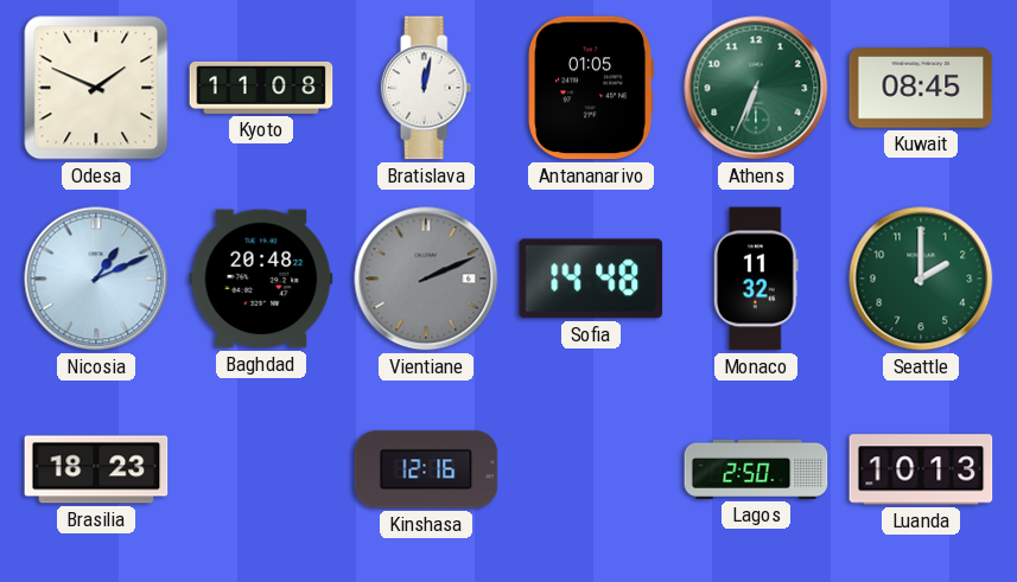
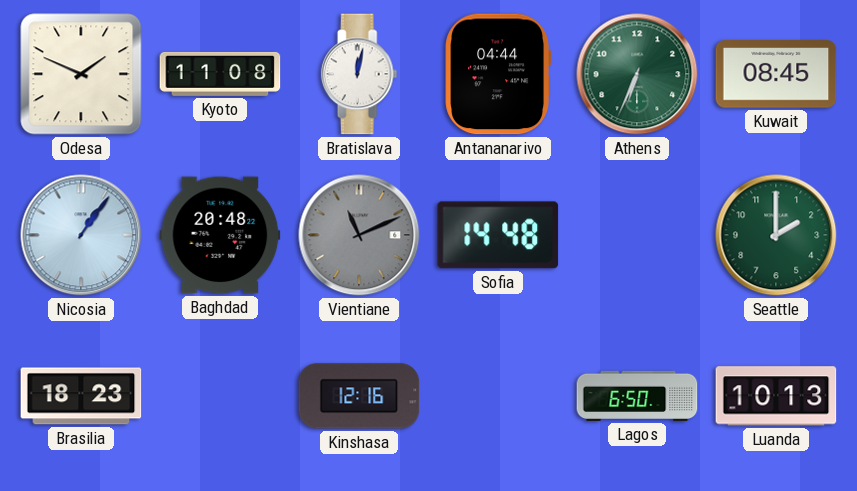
Antananarivo: 01:05 -> 04:44
Nicosia: 1:11 -> 1:06
Vientiane: 2:11 -> 11:11
Monaco: 11:32 -> none
Lagos: 2:50 -> 6:50
